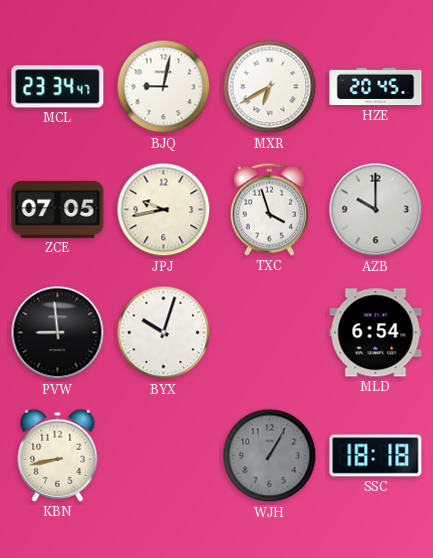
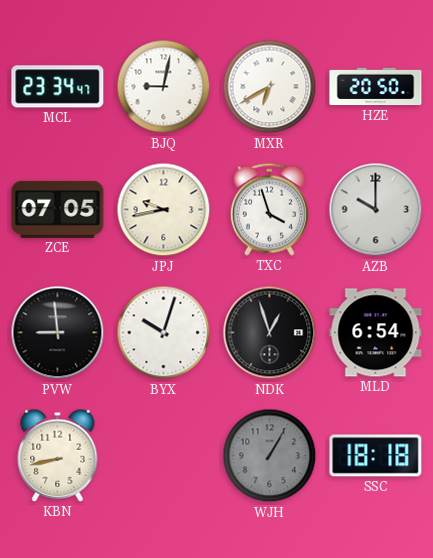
HZE: 20:45 -> 20:50
NDK: none -> 12:57
